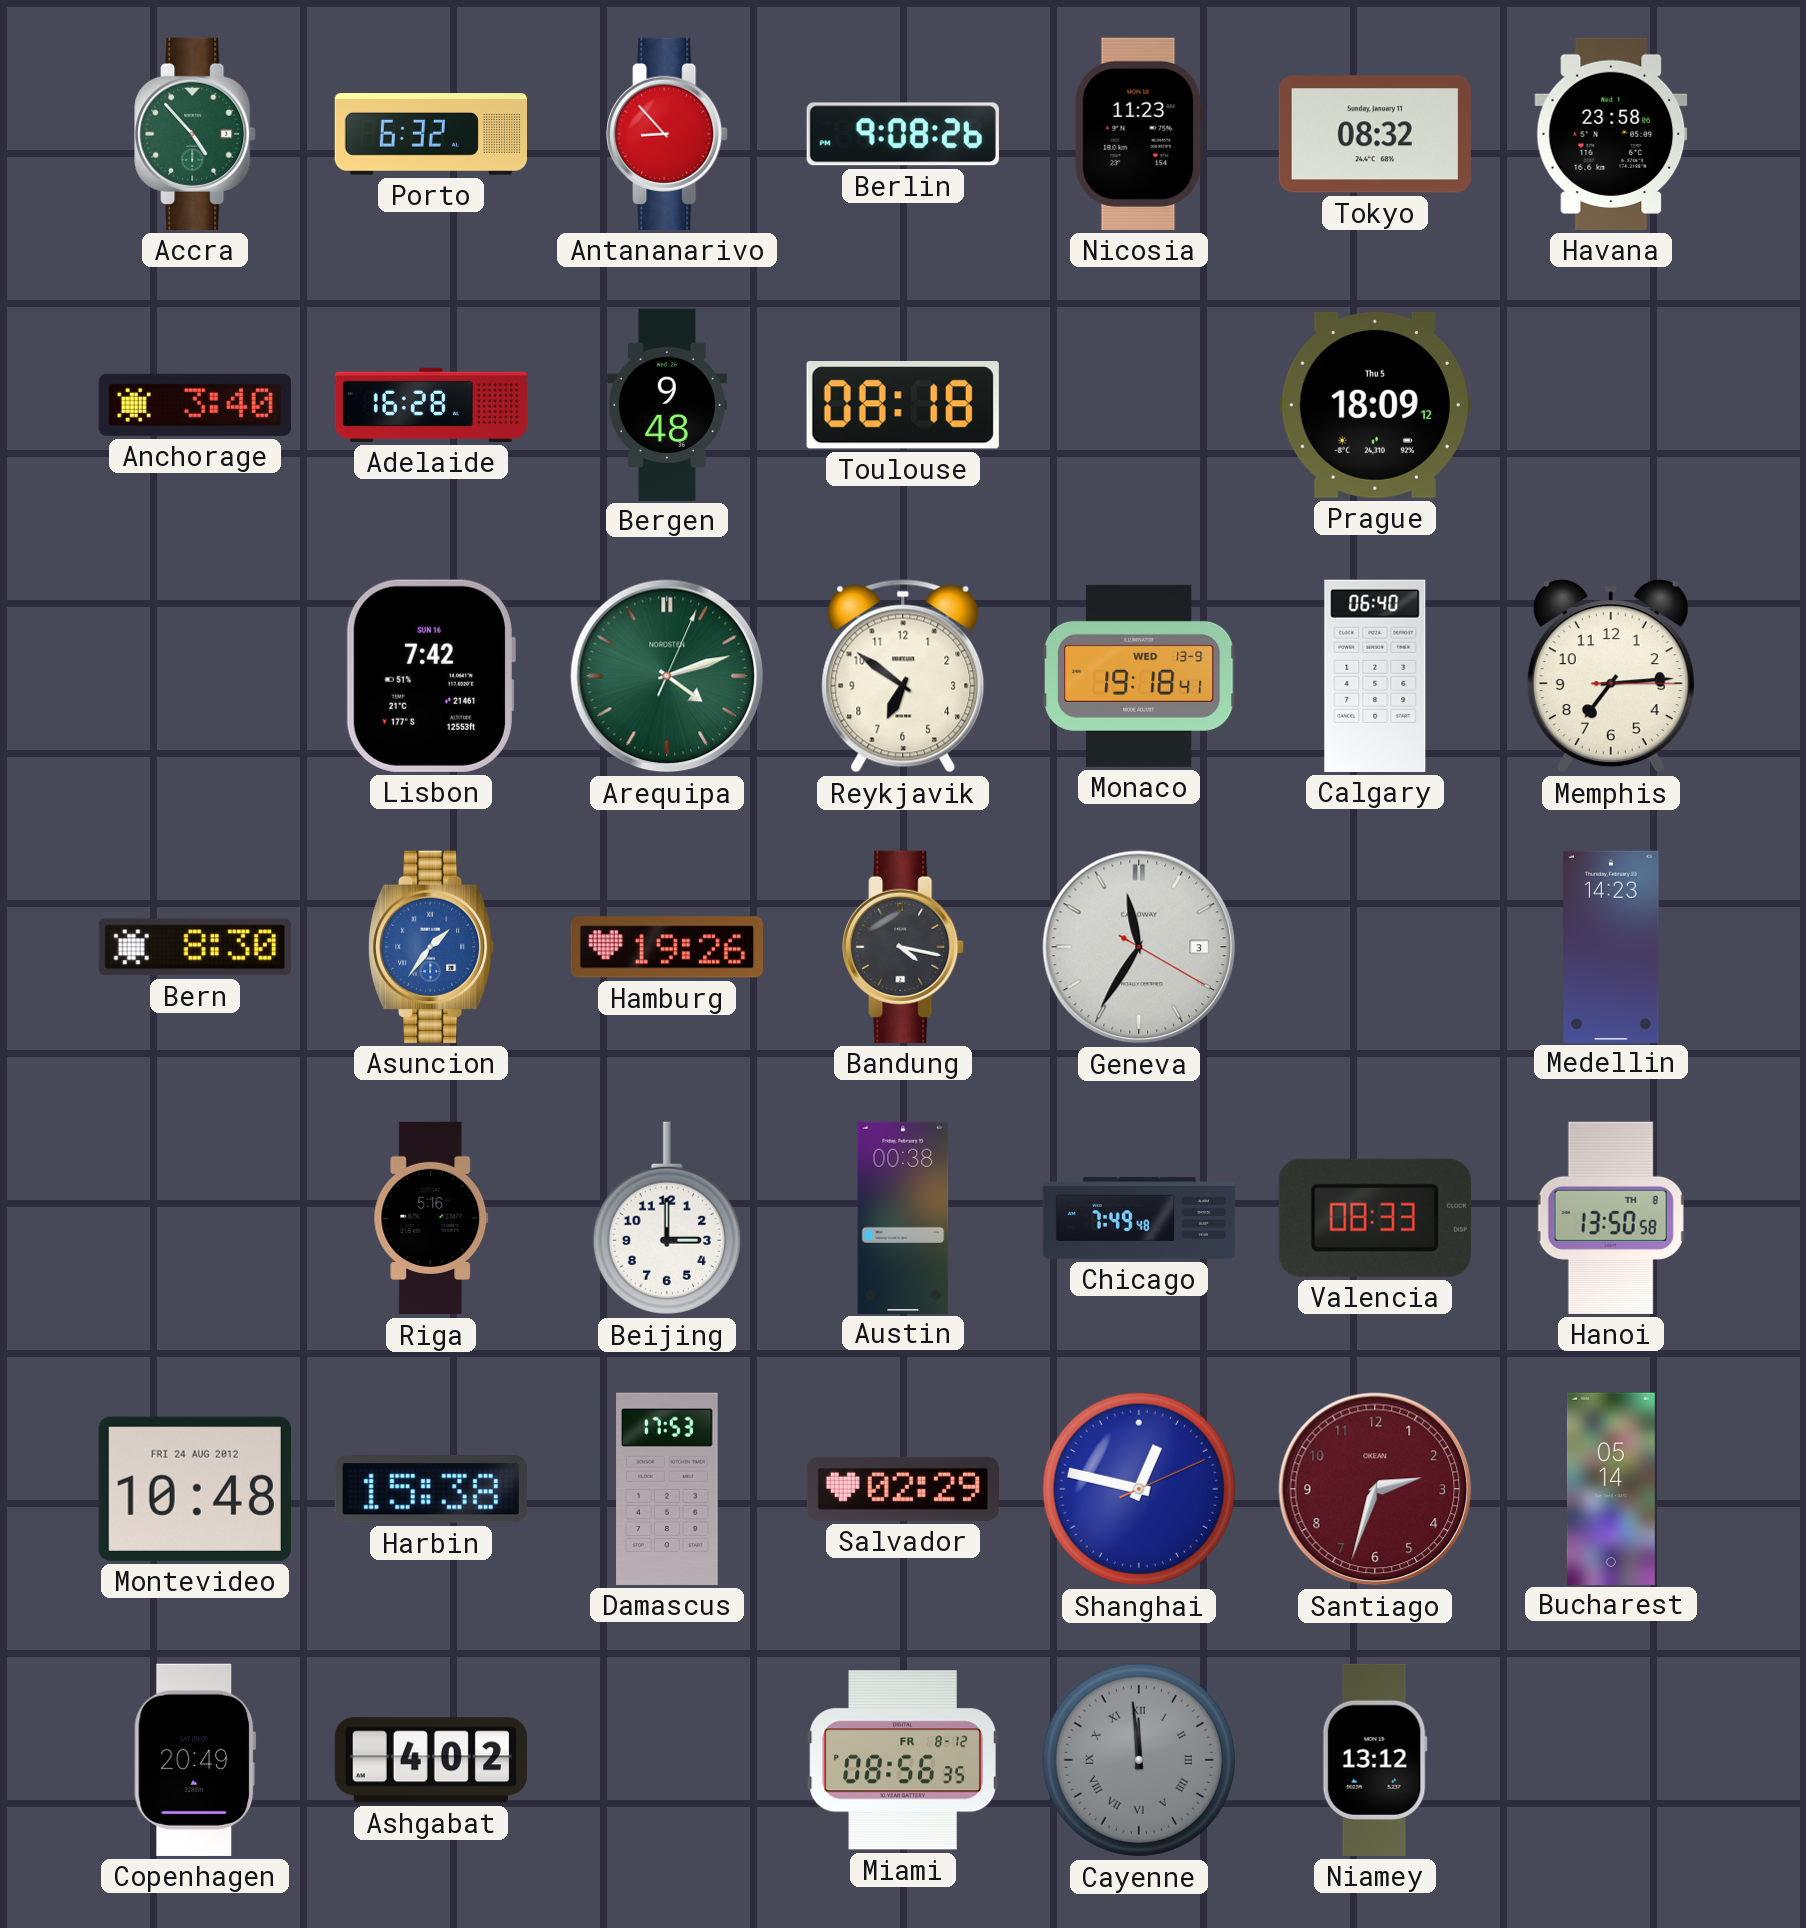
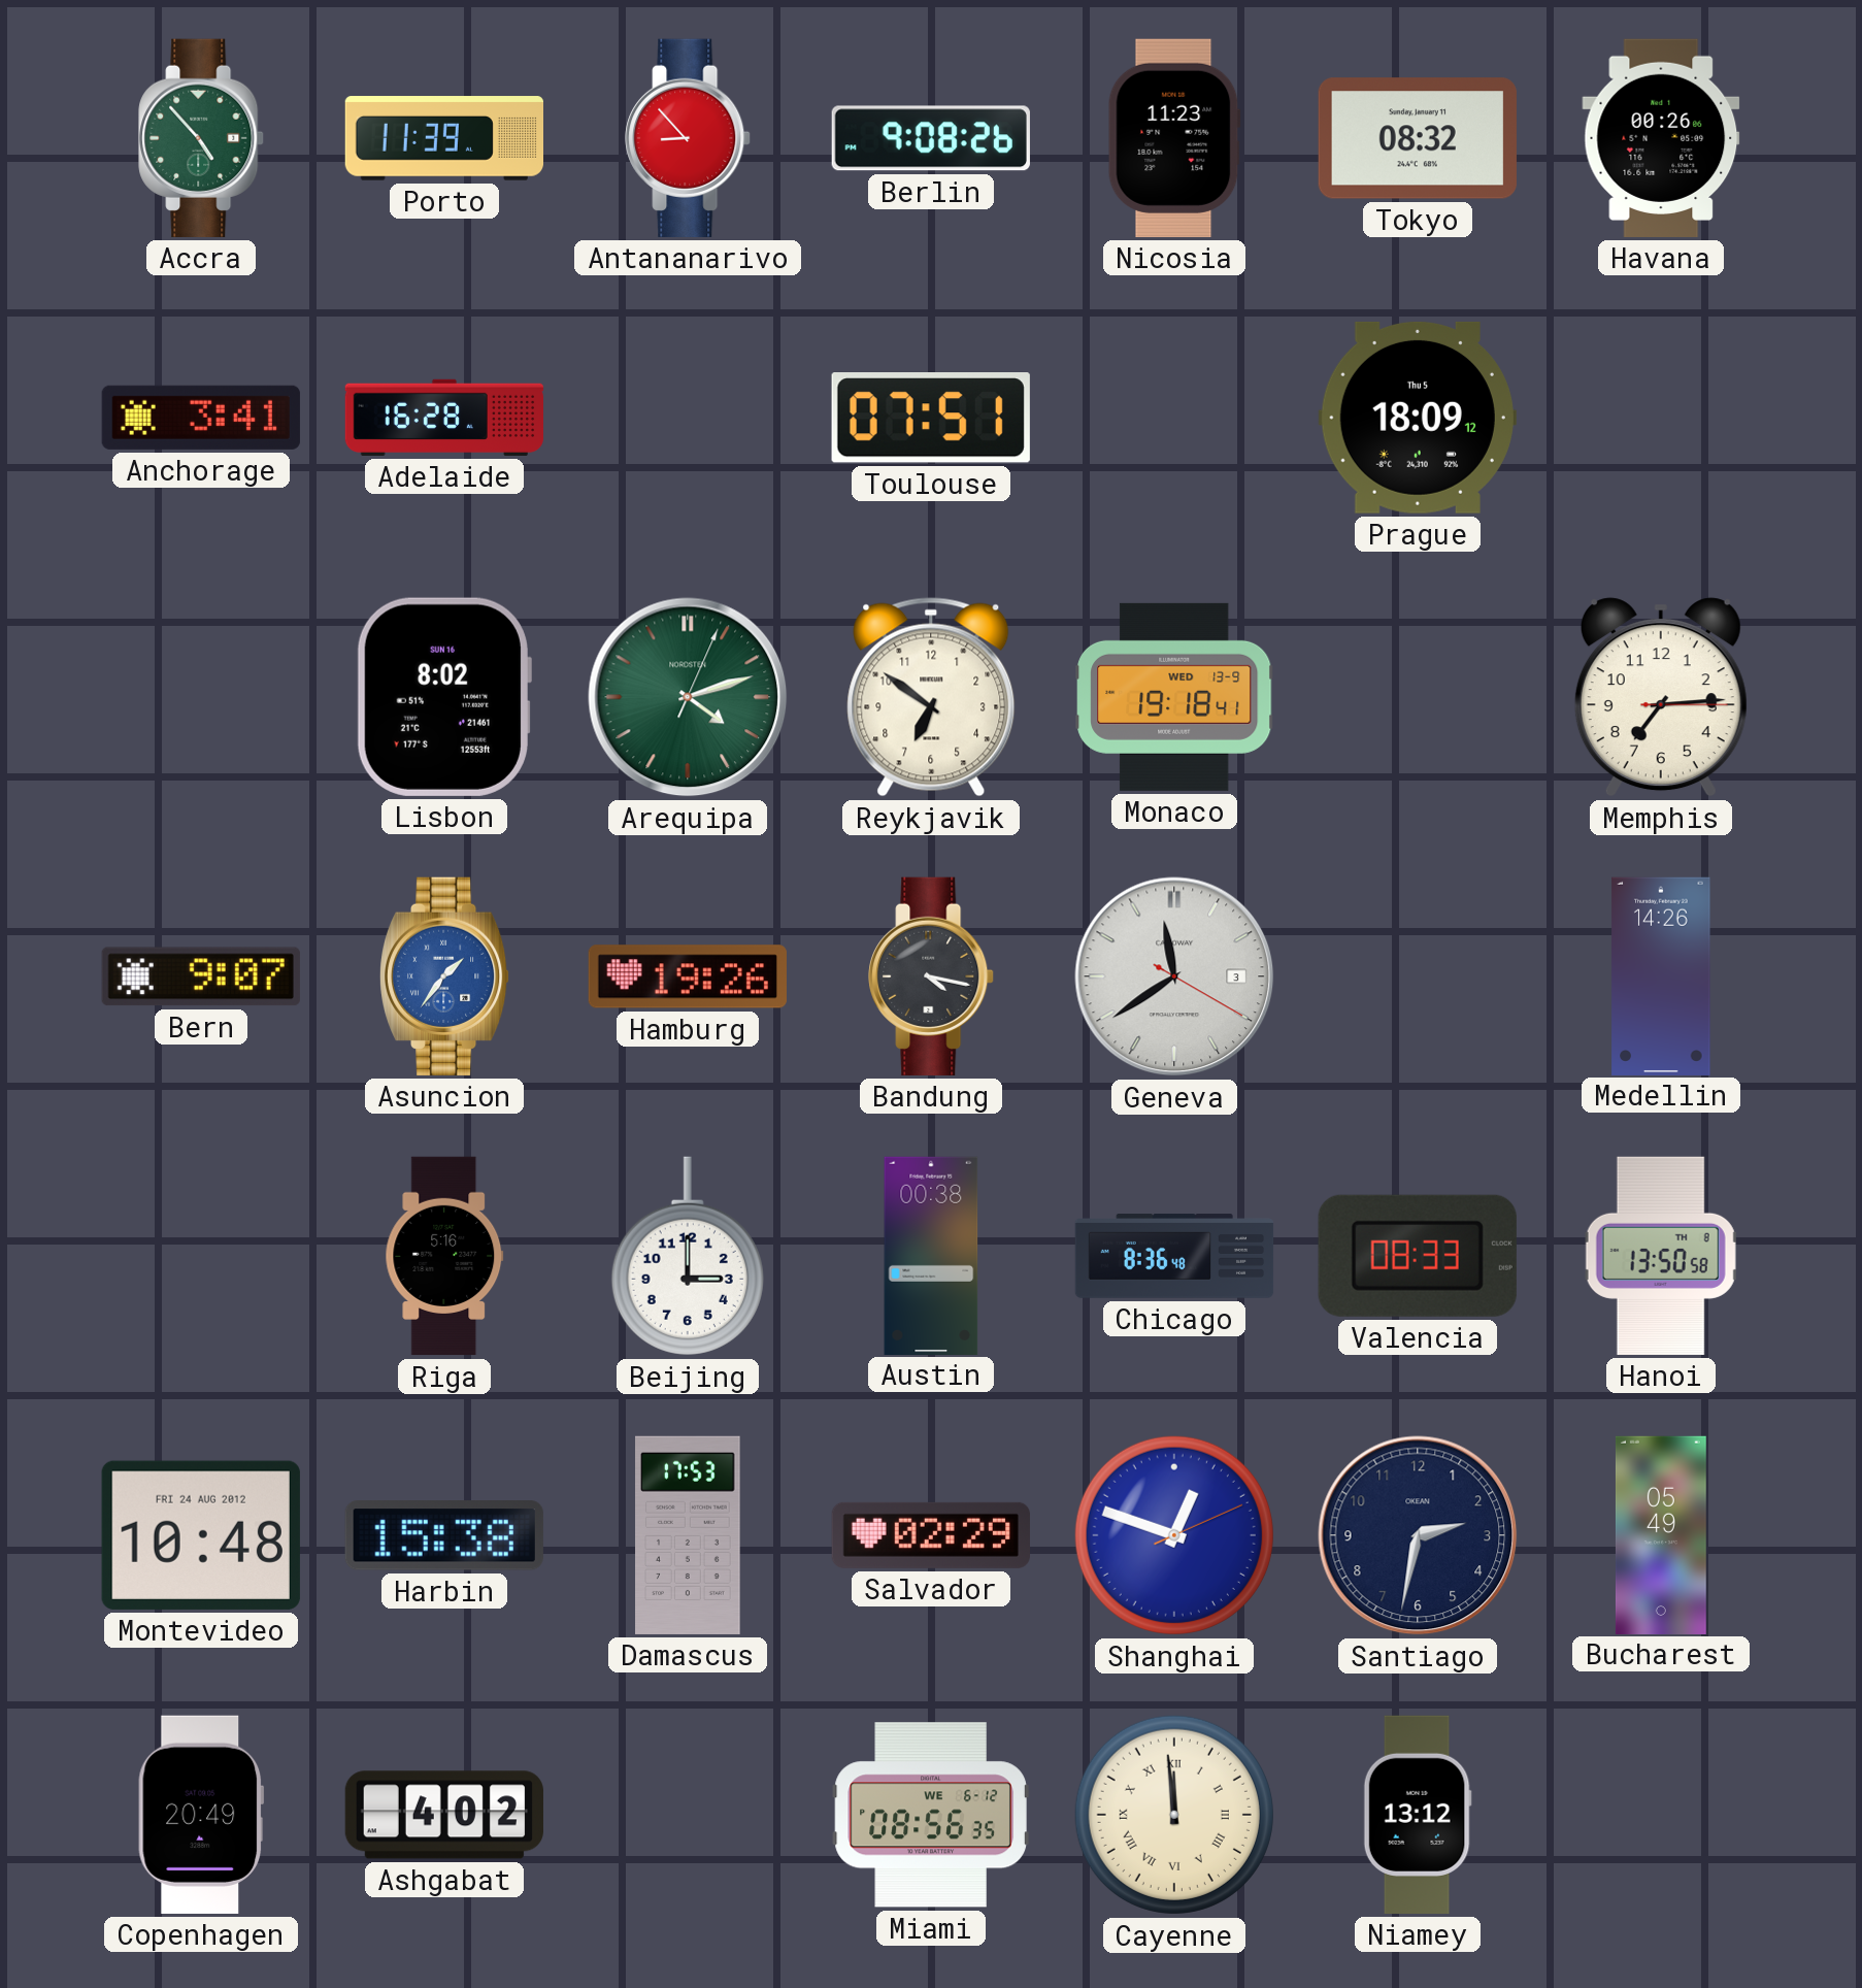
Porto: 6:32 -> 11:39
Havana: 23:58 -> 00:26
Anchorage: 3:40 -> 3:41
Bergen: 9:48 -> none
Toulouse: 08:18 -> 07:51
Lisbon: 7:42 -> 8:02
Calgary: 06:40 -> none
Bern: 8:30 -> 9:07
Geneva: 11:35 -> 11:39
Medellin: 14:23 -> 14:26
Chicago: 7:49 -> 8:36
Shanghai: 12:47 -> 12:48
Santiago: 2:33 -> 2:32
Santiago dial: burgundy -> navy
Bucharest: 05:14 -> 05:49
Miami date: FR 8-12 -> WE 6-12
Cayenne dial: grey -> cream
